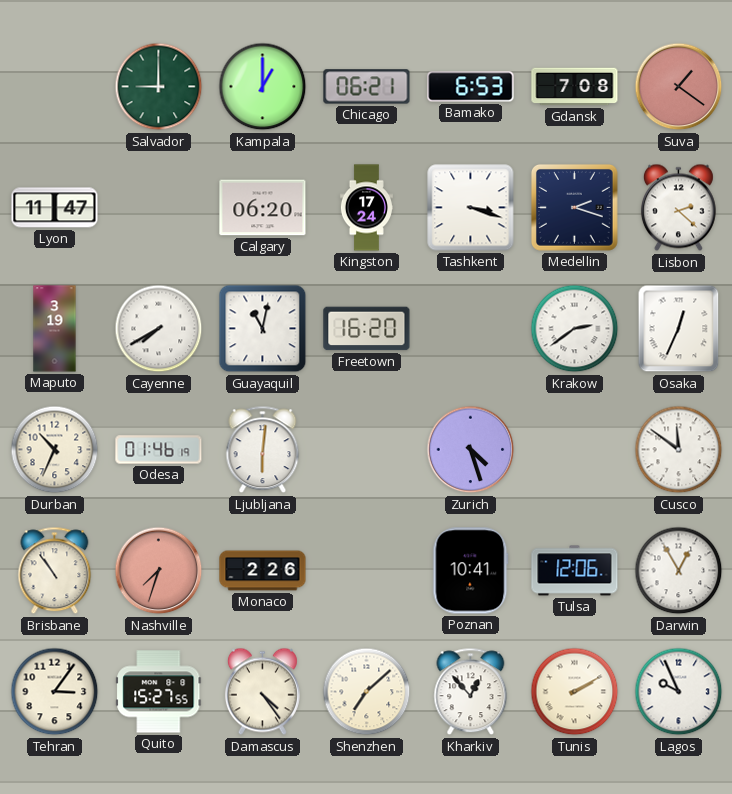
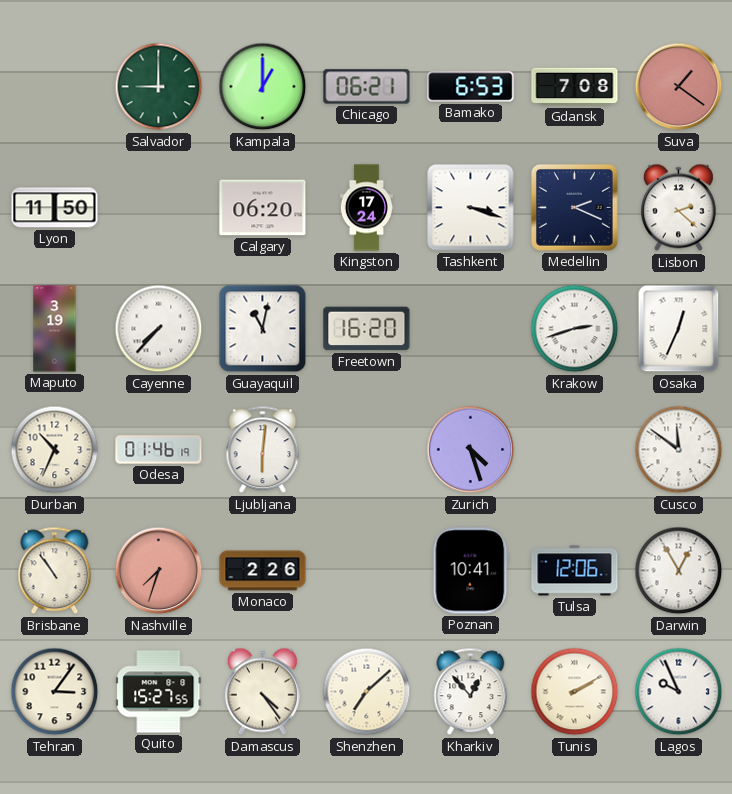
Lyon: 11:47 -> 11:50
Medellin: 2:18 -> 2:19
Cayenne: 7:40 -> 7:37
Krakow: 2:39 -> 2:42
